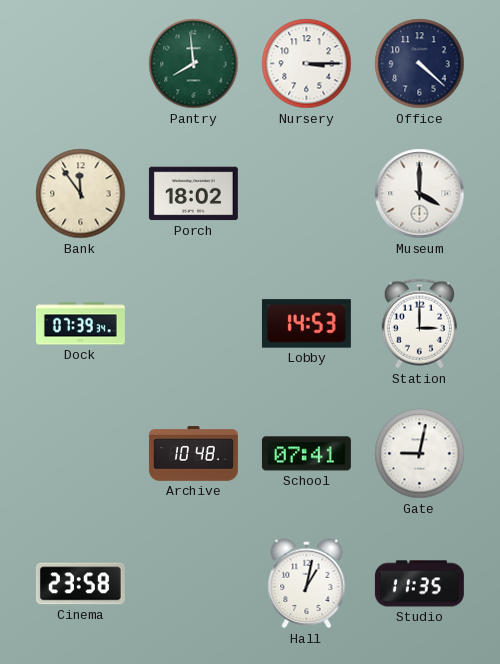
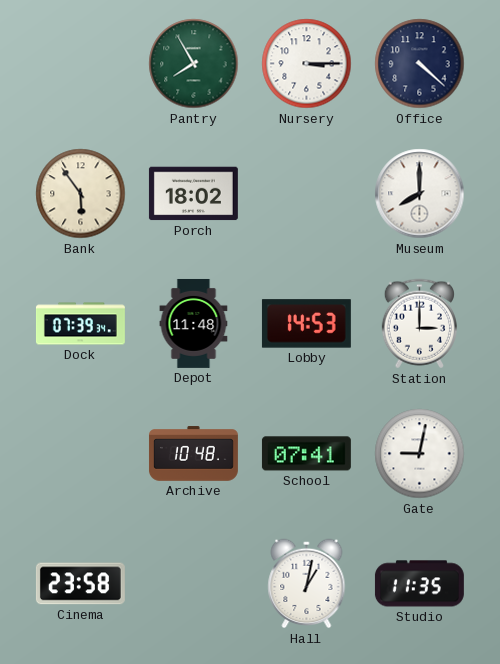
Pantry: 7:59 -> 7:55
Bank: 11:54 -> 5:54
Museum: 4:00 -> 8:00
Depot: none -> 11:48
